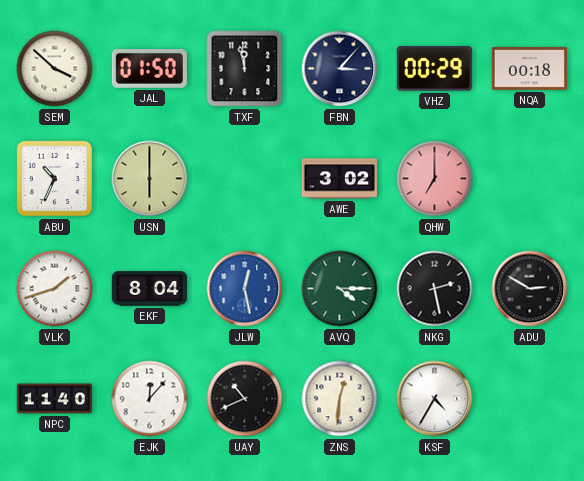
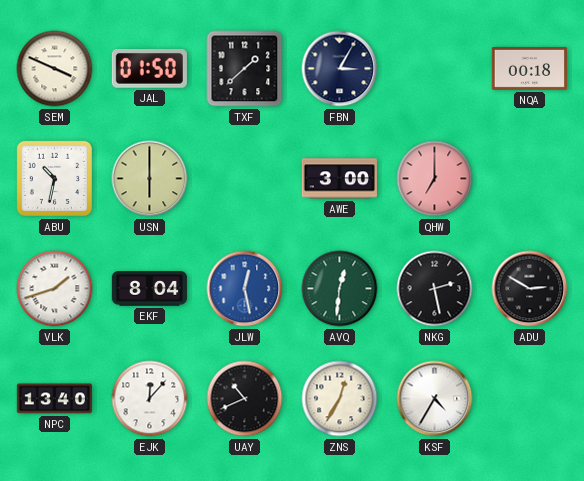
SEM: 3:52 -> 3:49
TXF: 11:58 -> 1:38
FBN: 3:07 -> 3:05
VHZ: 00:29 -> none
ABU: 10:34 -> 10:32
AWE: 3:02 -> 3:00
AVQ: 4:15 -> 12:31
NPC: 11:40 -> 13:40
ZNS: 12:31 -> 12:35
